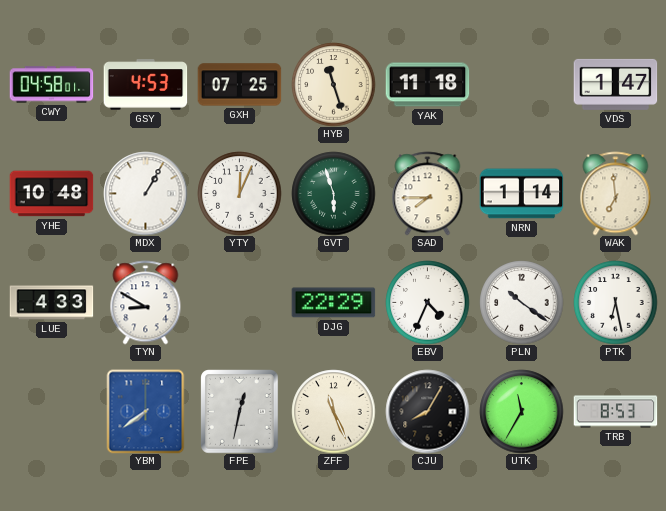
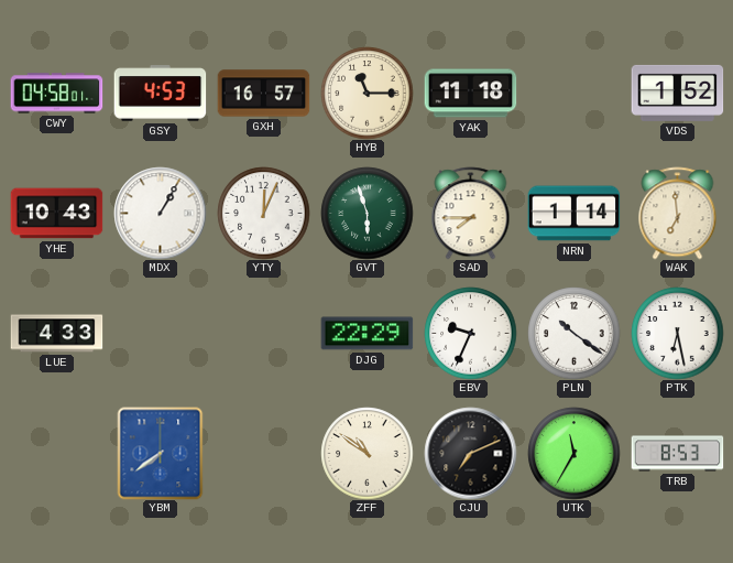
GXH: 07:25 -> 16:57
HYB: 11:27 -> 11:15
VDS: 1:47 -> 1:52
YHE: 10:48 -> 10:43
TYN: 8:50 -> none
EBV: 4:34 -> 9:34
FPE: 12:32 -> none
ZFF: 11:26 -> 10:51
CJU: 8:05 -> 7:11
